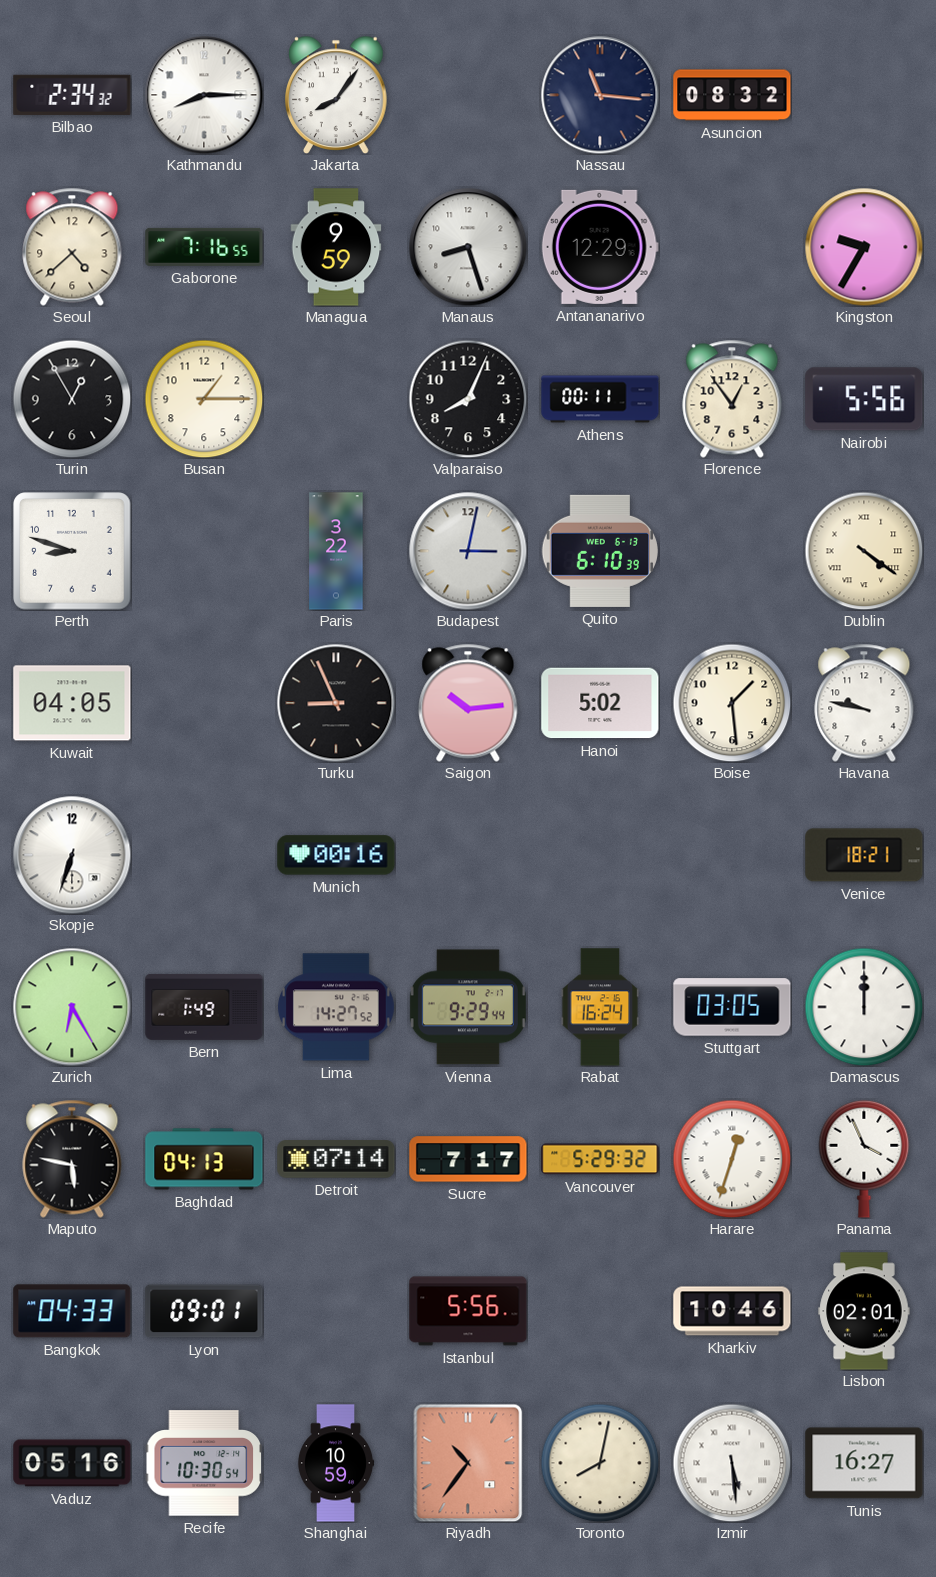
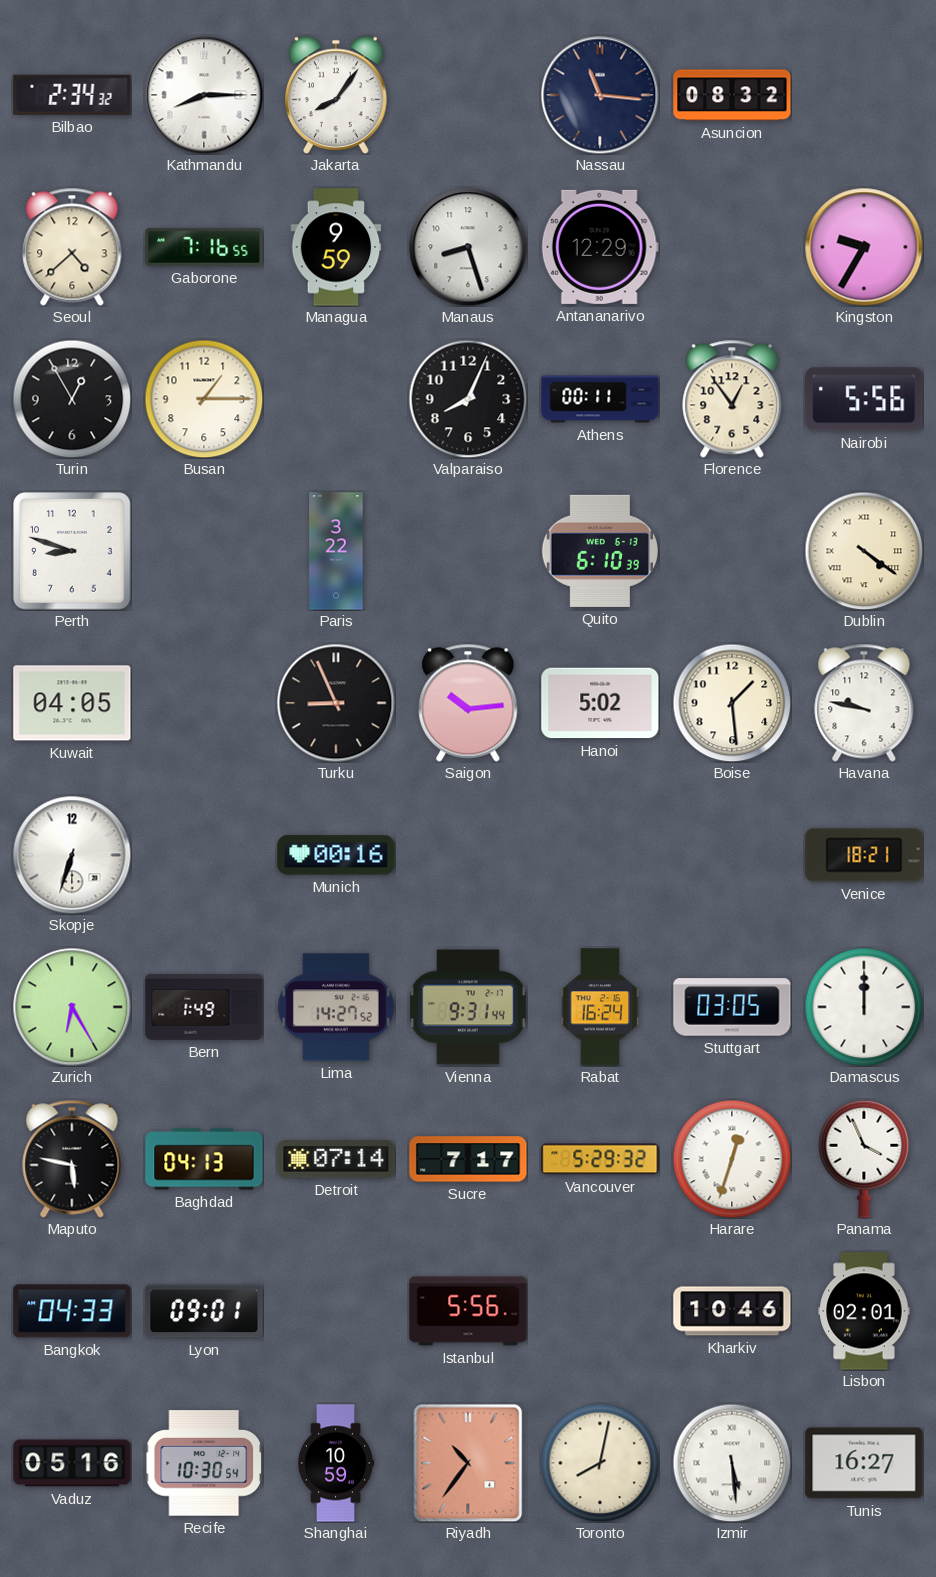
Budapest: 3:02 -> none
Vienna: 9:29 -> 9:31
